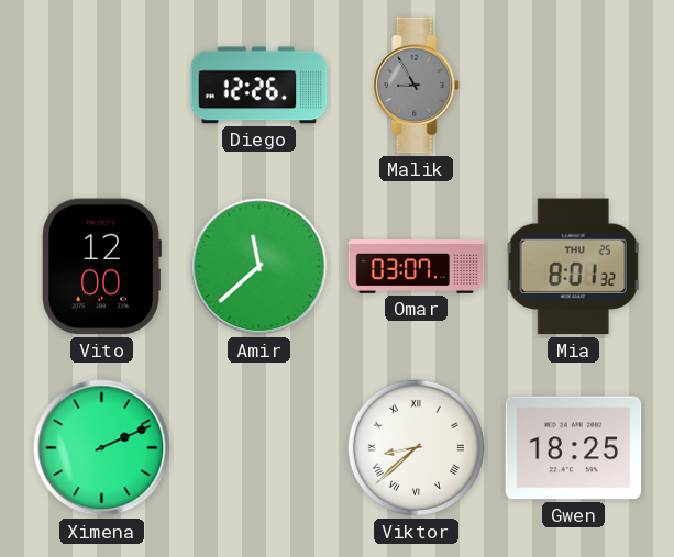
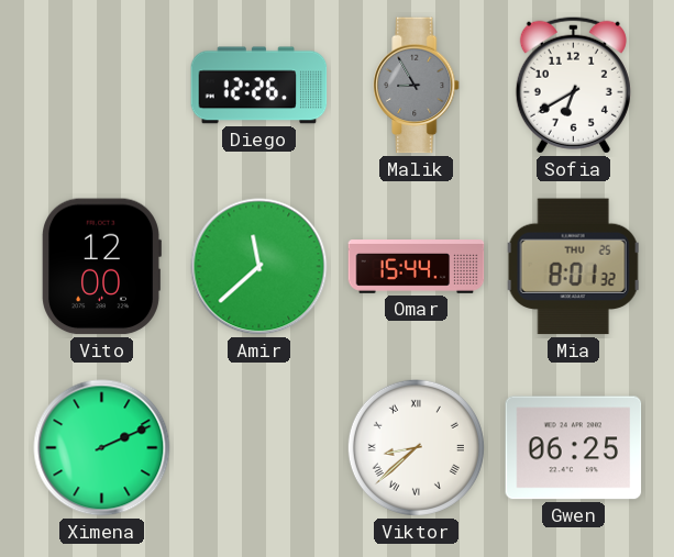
Sofia: none -> 6:40
Omar: 03:07 -> 15:44
Gwen: 18:25 -> 06:25
